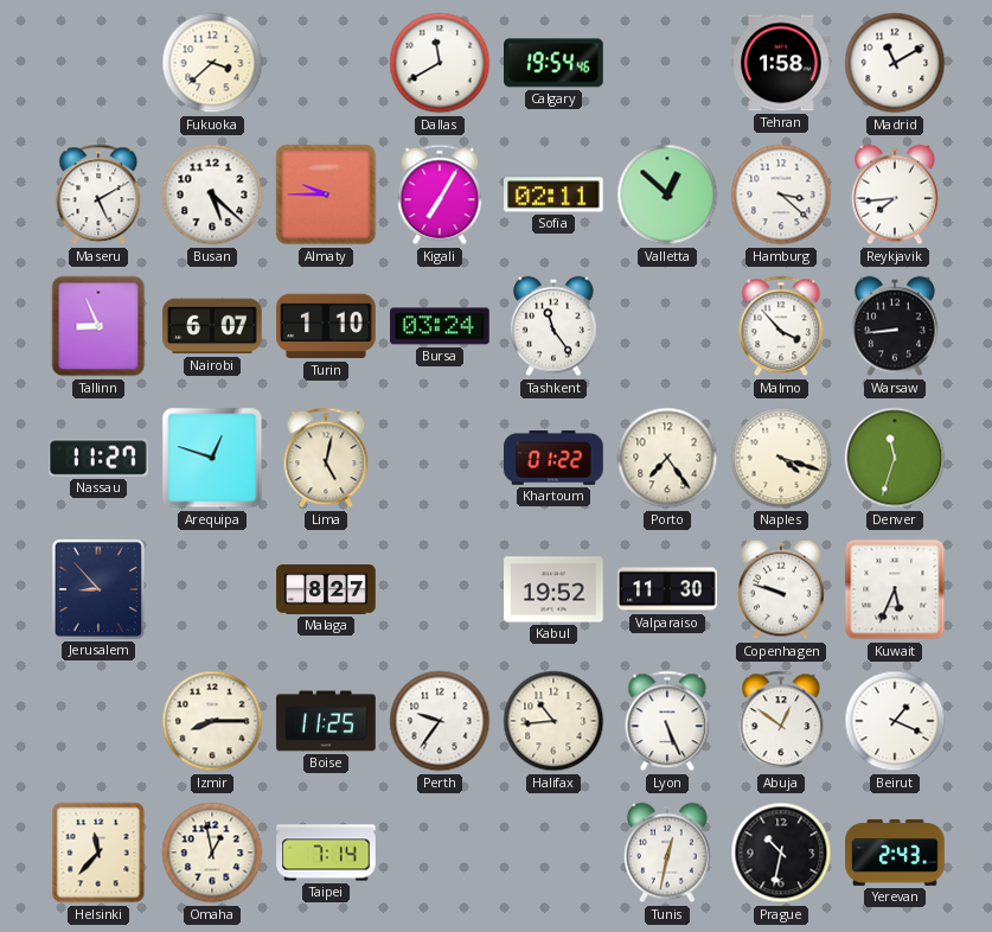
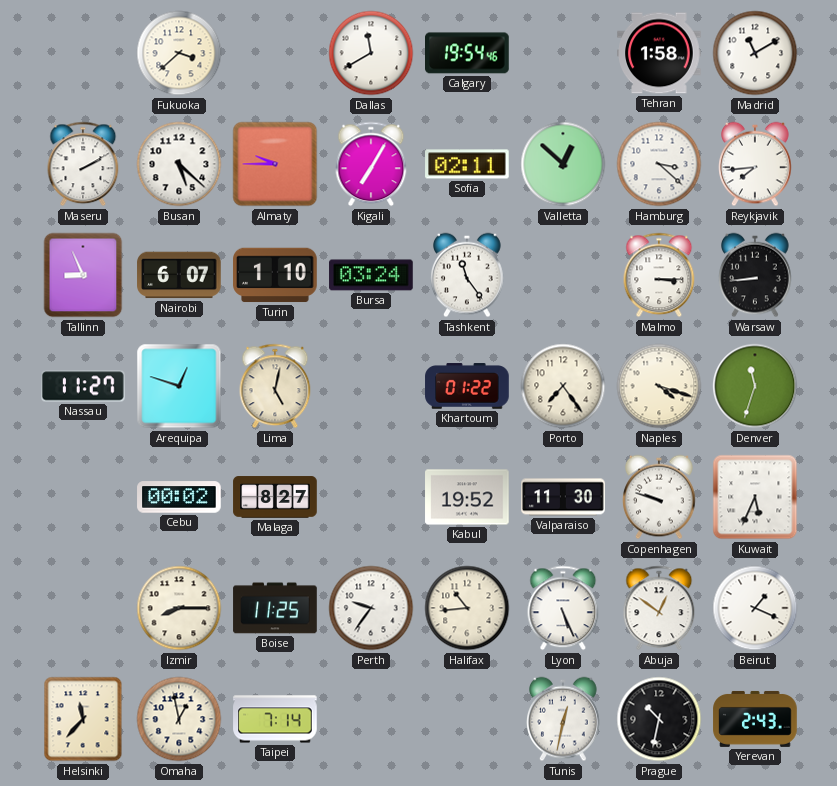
Maseru: 5:10 -> 2:10
Malmo: 3:53 -> 3:15
Jerusalem: 8:53 -> none
Cebu: none -> 00:02
